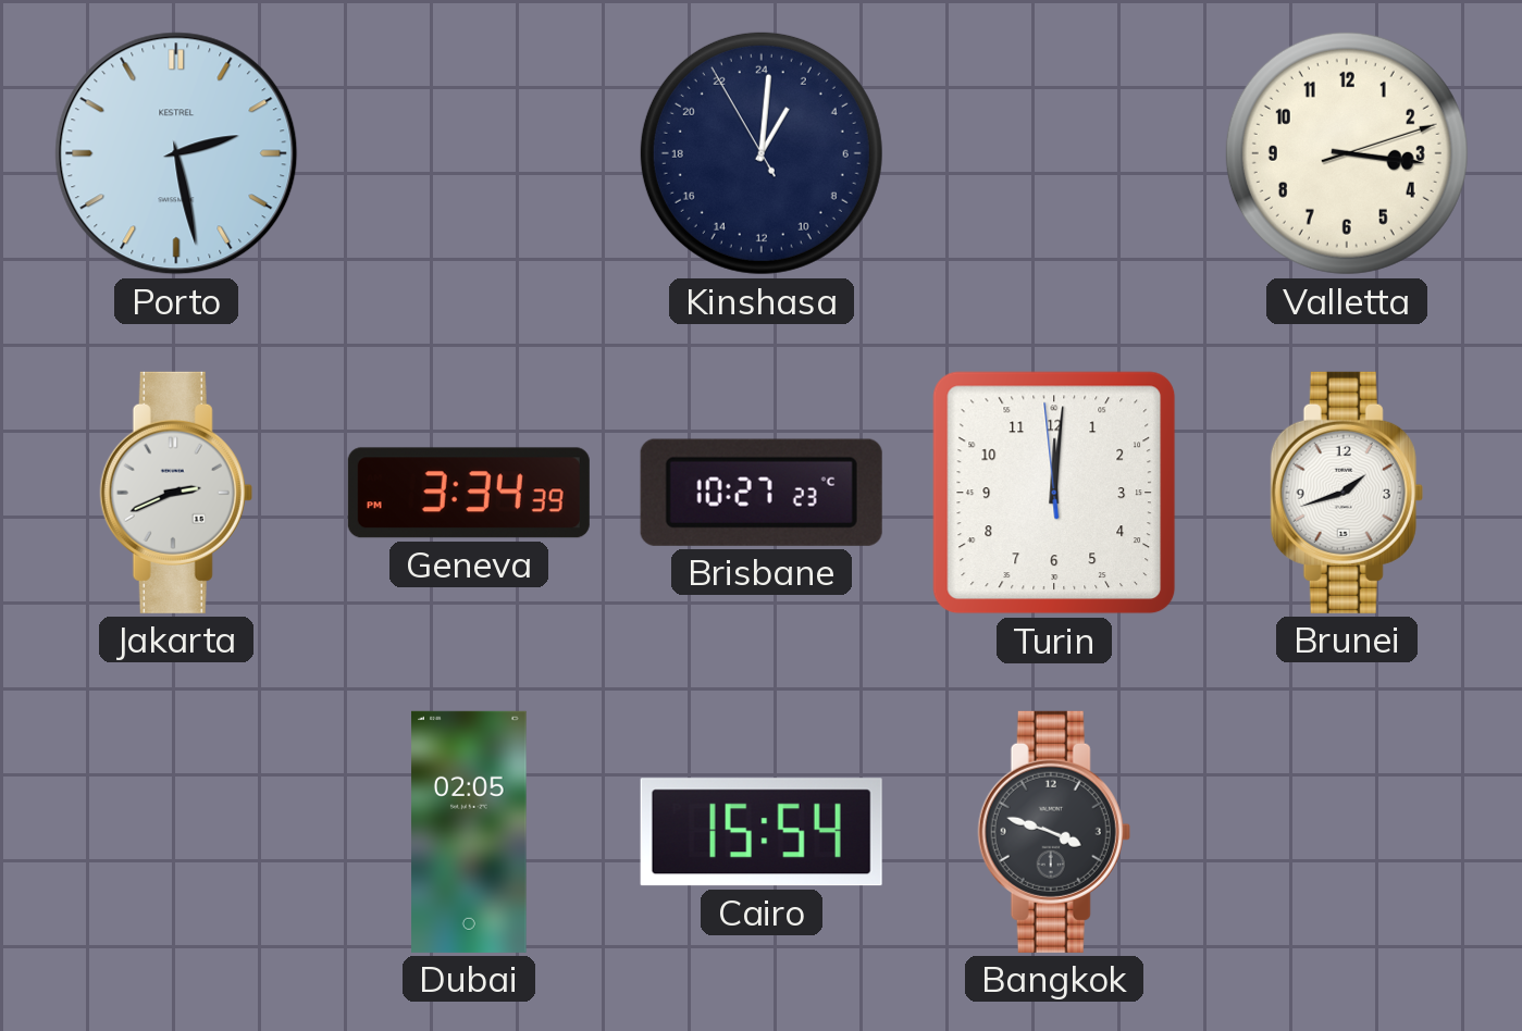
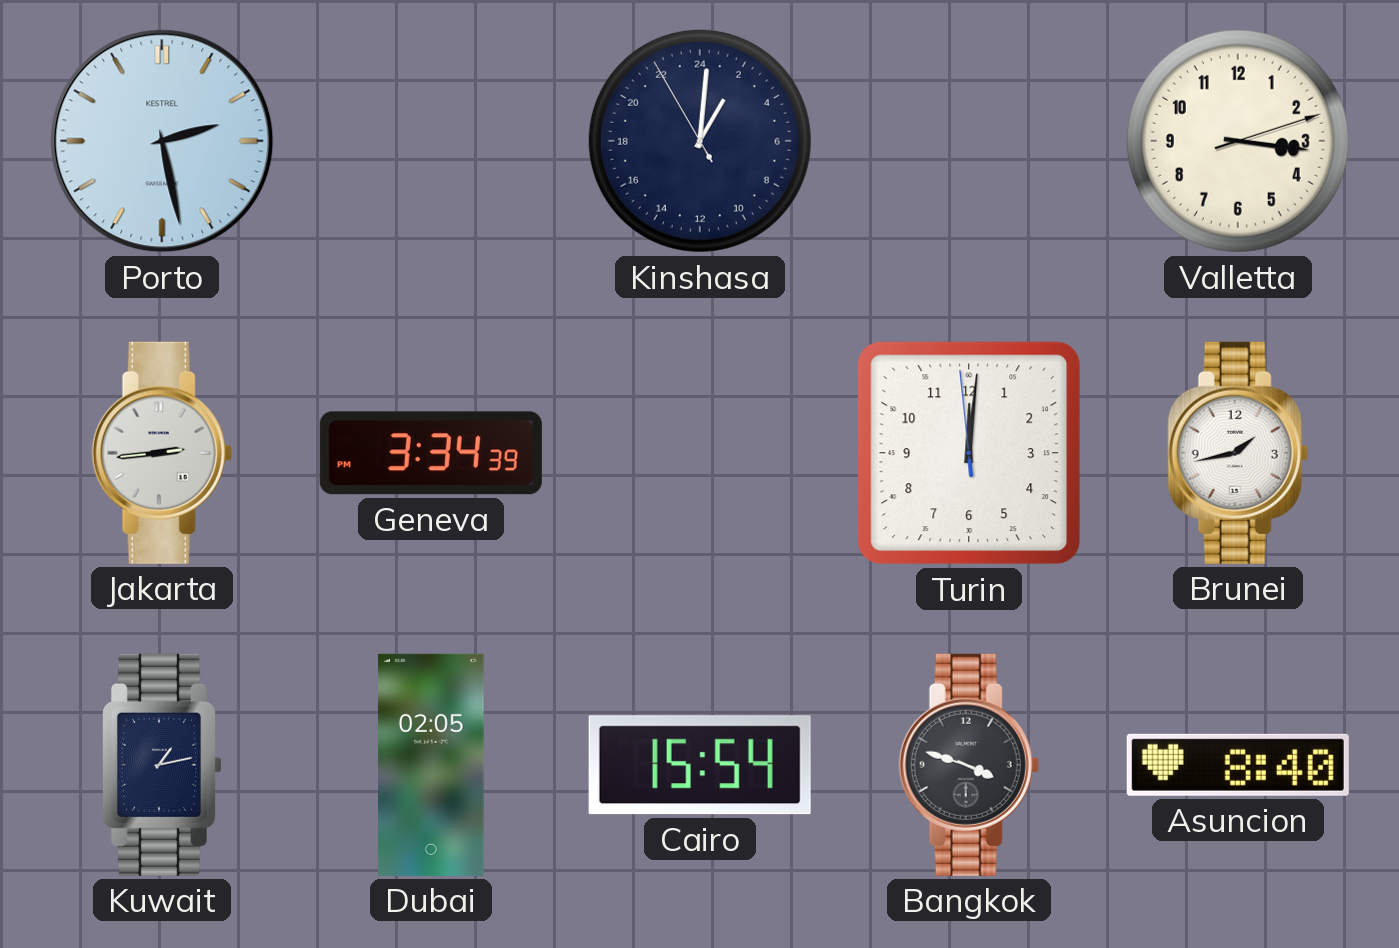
Jakarta: 2:41 -> 2:44
Brisbane: 10:27 -> none
Brunei: 1:42 -> 1:43
Kuwait: none -> 1:13
Asuncion: none -> 8:40
